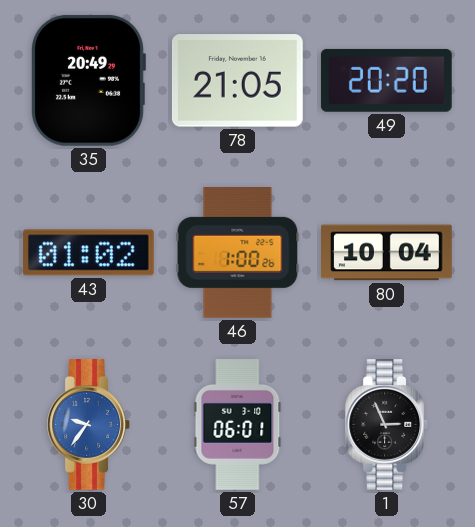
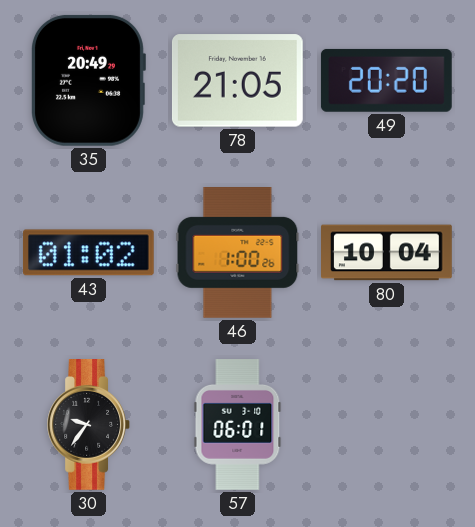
30 dial: blue -> black
1: 2:56 -> none
